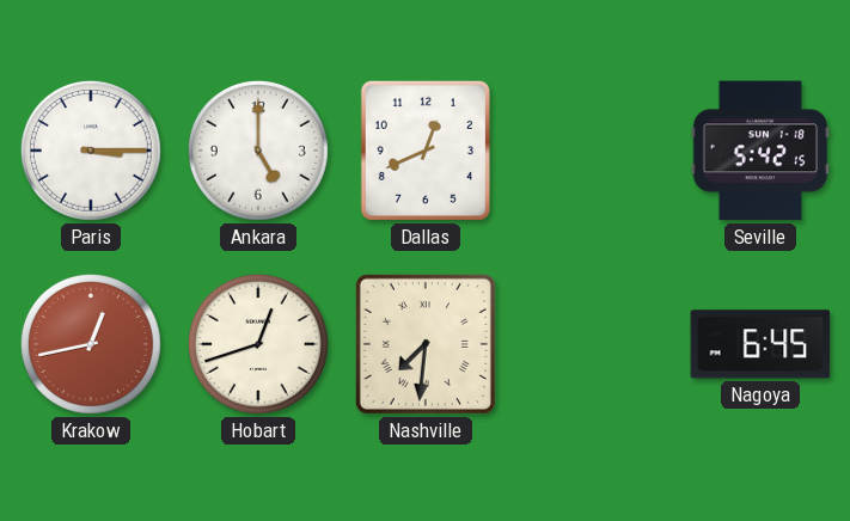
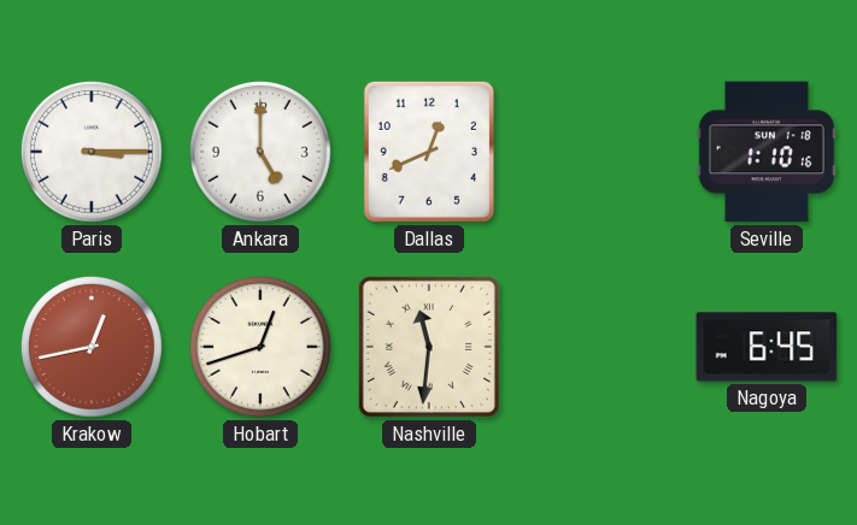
Seville: 5:42 -> 1:10
Nashville: 7:31 -> 11:31
